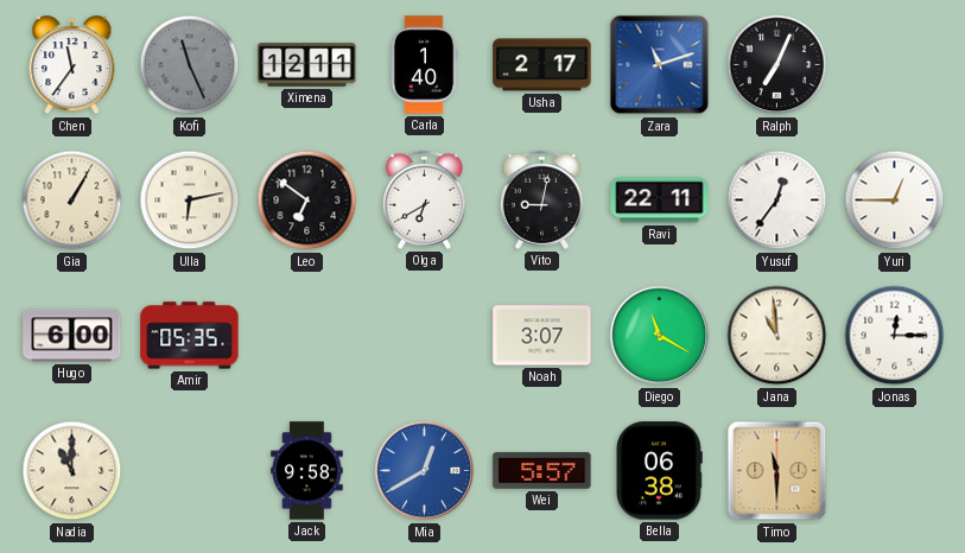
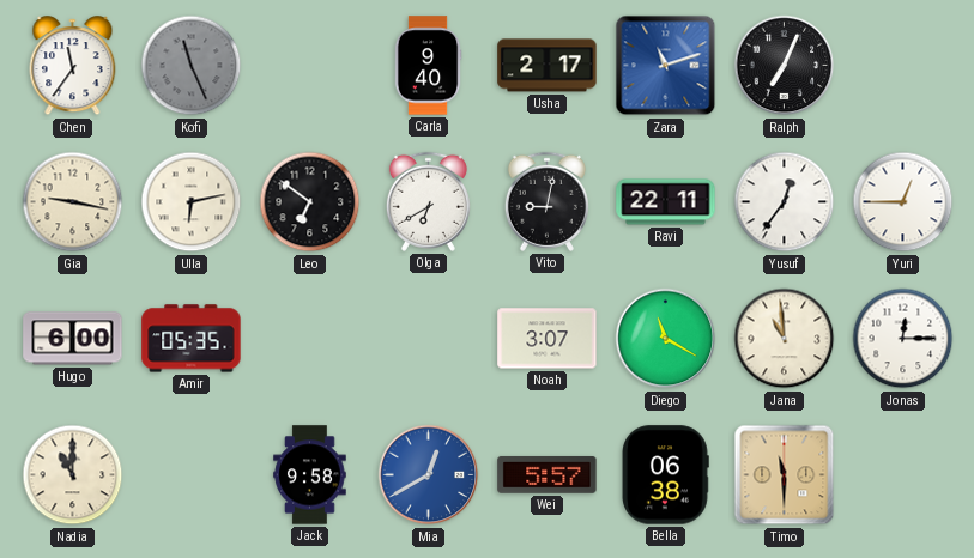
Ximena: 12:11 -> none
Carla: 1:40 -> 9:40
Gia: 1:05 -> 9:17
